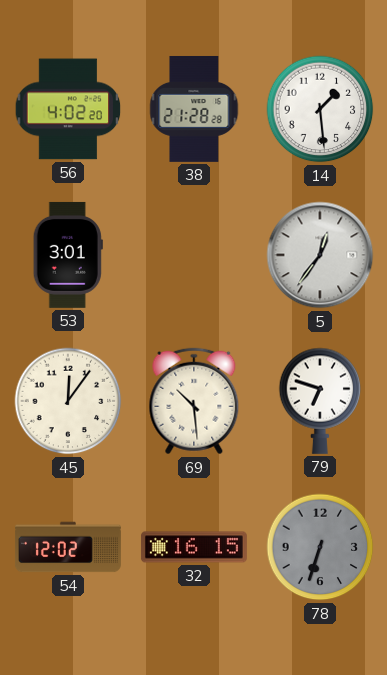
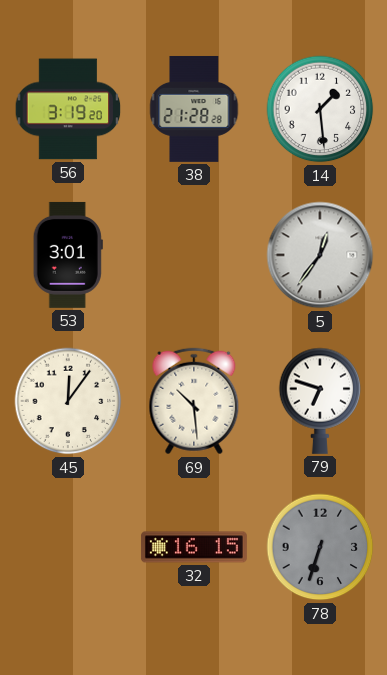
56: 4:02 -> 3:19
54: 12:02 -> none
